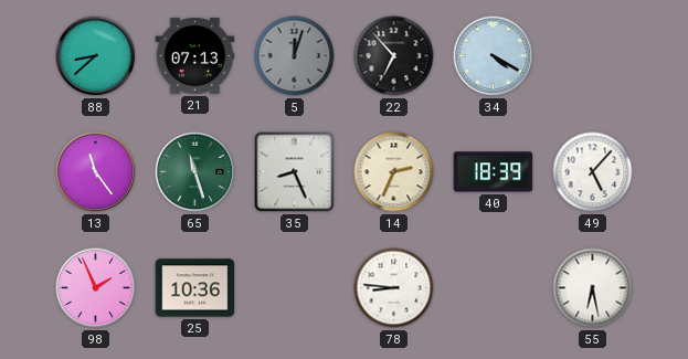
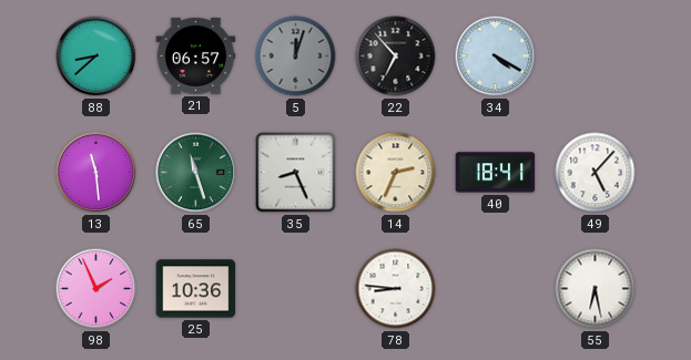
21: 07:13 -> 06:57
13: 11:24 -> 11:29
40: 18:39 -> 18:41
